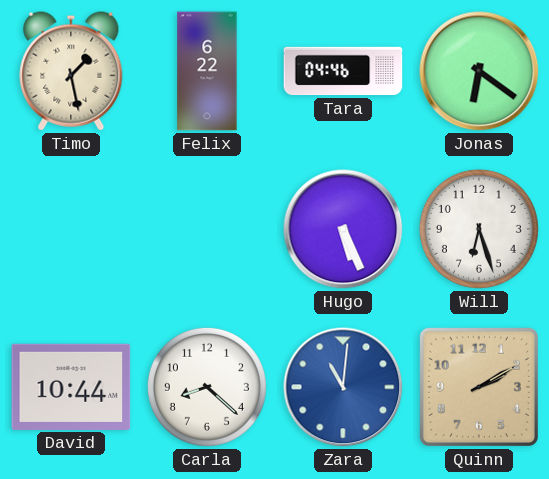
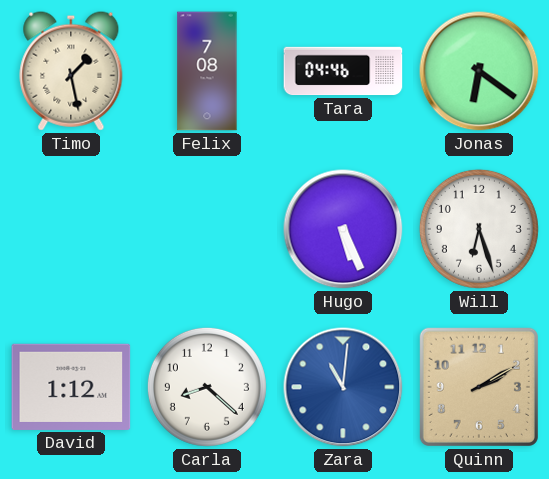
Felix: 6:22 -> 7:08
David: 10:44 -> 1:12
